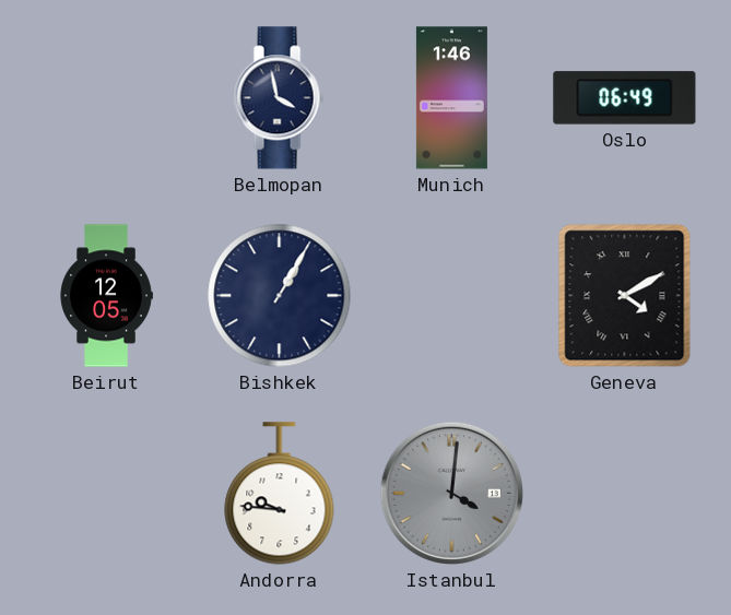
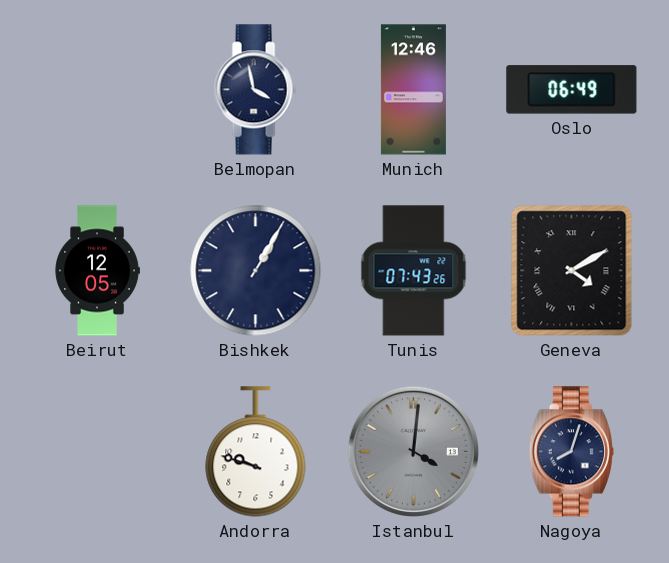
Munich: 1:46 -> 12:46
Tunis: none -> 07:43
Andorra: 9:46 -> 9:48
Nagoya: none -> 8:03
